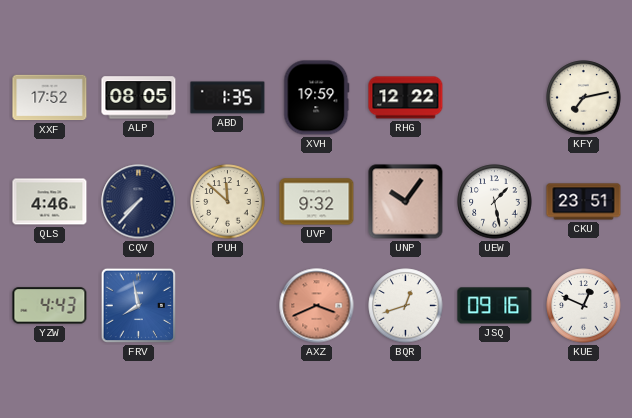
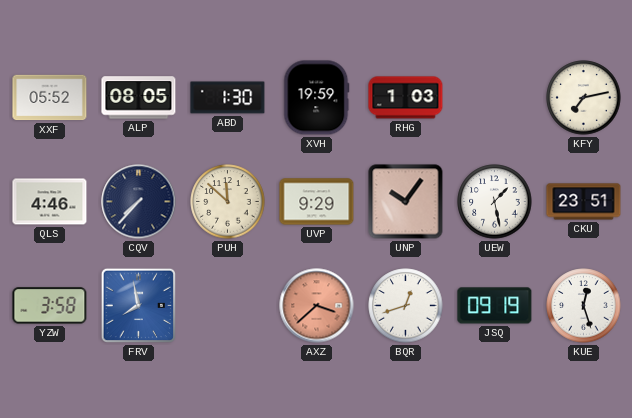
XXF: 17:52 -> 05:52
ABD: 1:35 -> 1:30
RHG: 12:22 -> 1:03
UVP: 9:32 -> 9:29
YZW: 4:43 -> 3:58
AXZ: 3:41 -> 3:38
JSQ: 09:16 -> 09:19
KUE: 12:49 -> 12:27
